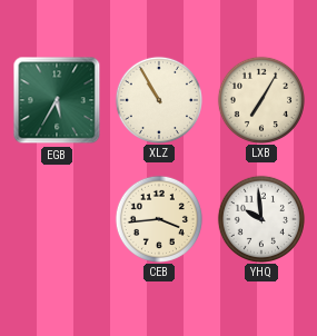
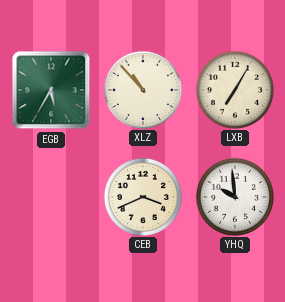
XLZ: 10:55 -> 10:53
CEB: 3:44 -> 3:41
